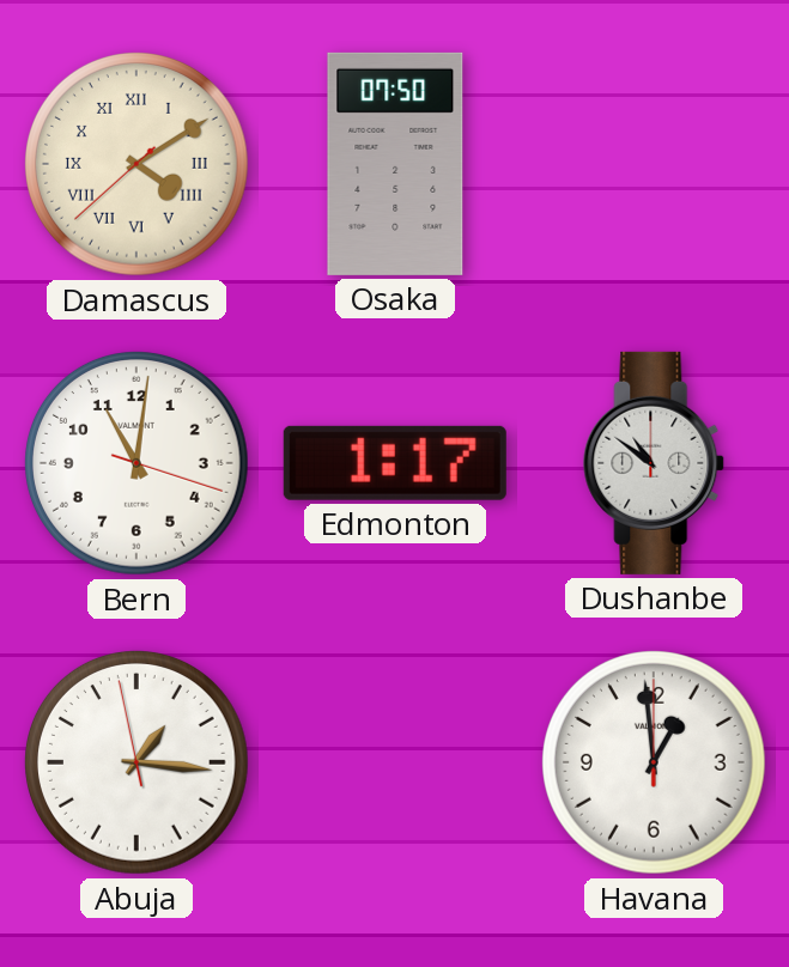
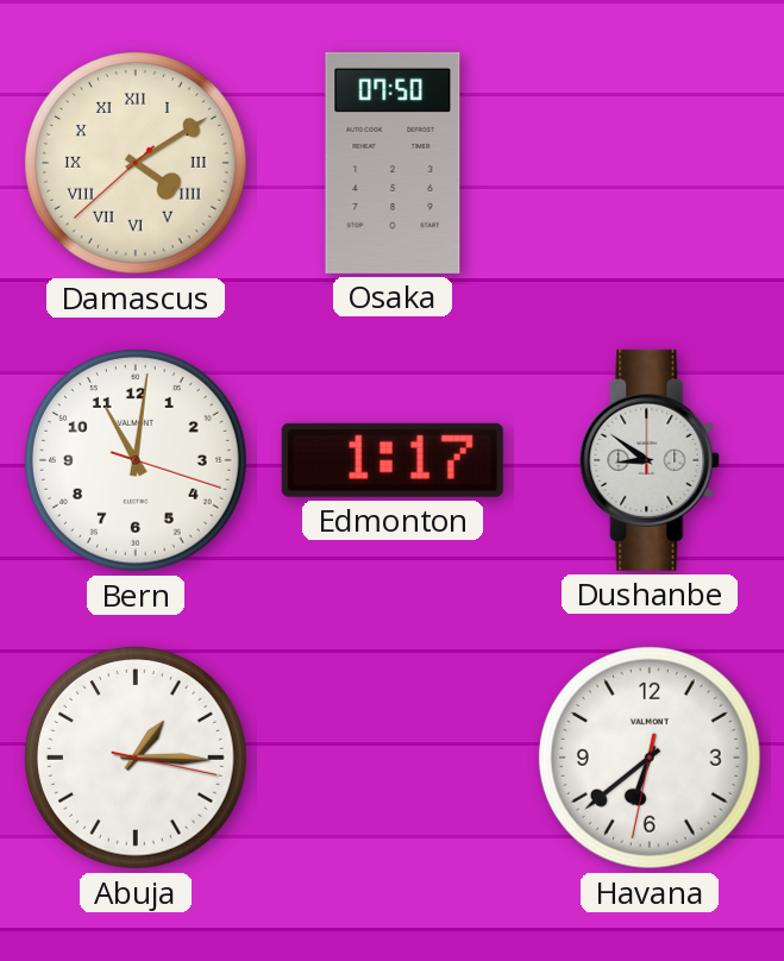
Dushanbe: 10:51 -> 8:51
Abuja: 1:15:58 -> 1:15:17
Havana: 12:59 -> 6:38
